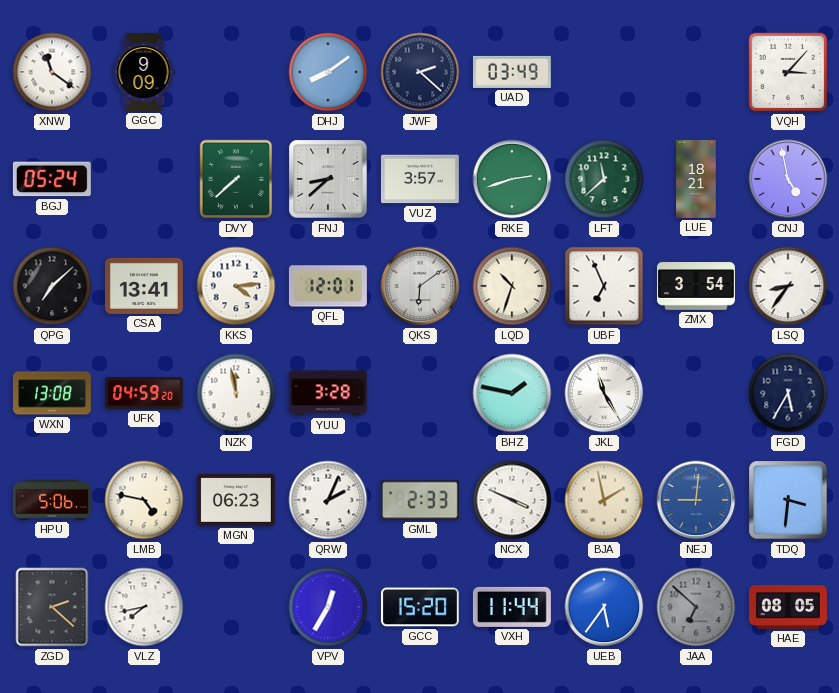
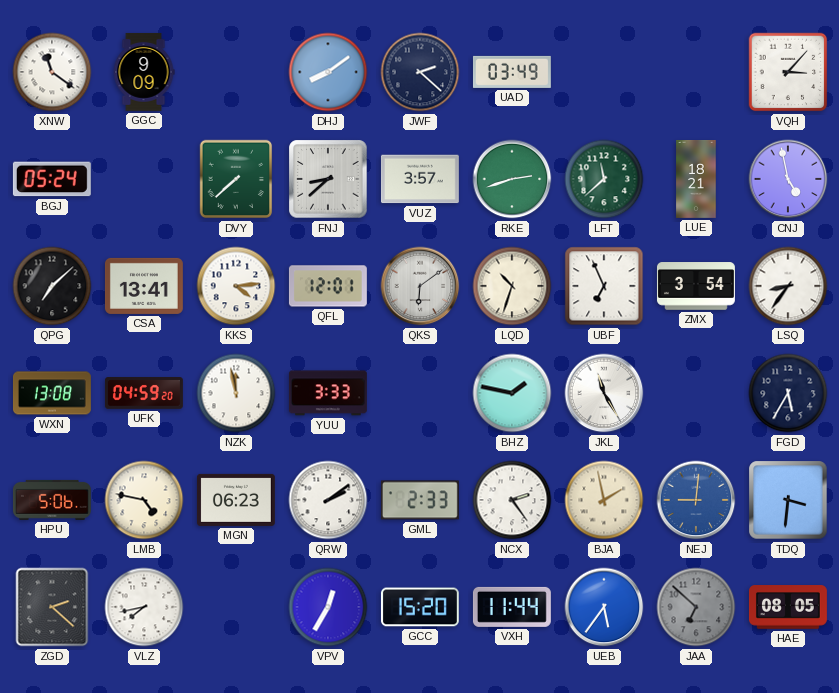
YUU: 3:28 -> 3:33
QRW: 2:04 -> 2:09
NCX: 3:49 -> 2:24
